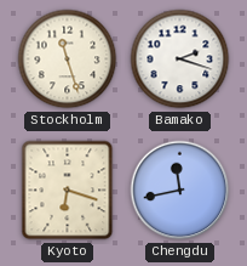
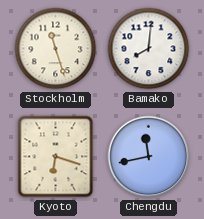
Bamako: 2:18 -> 8:01
